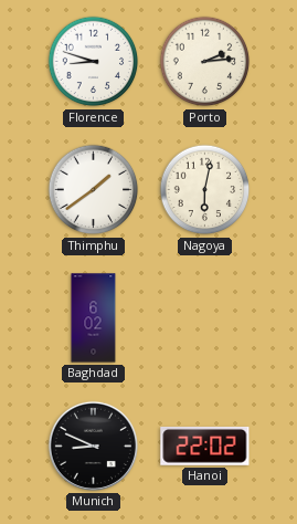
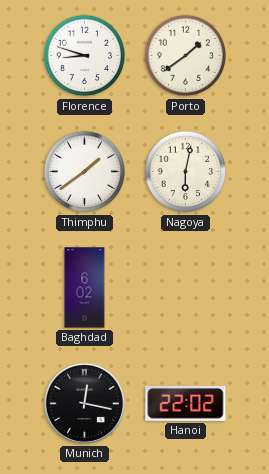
Porto: 2:14 -> 1:39
Munich: 8:49 -> 12:17
